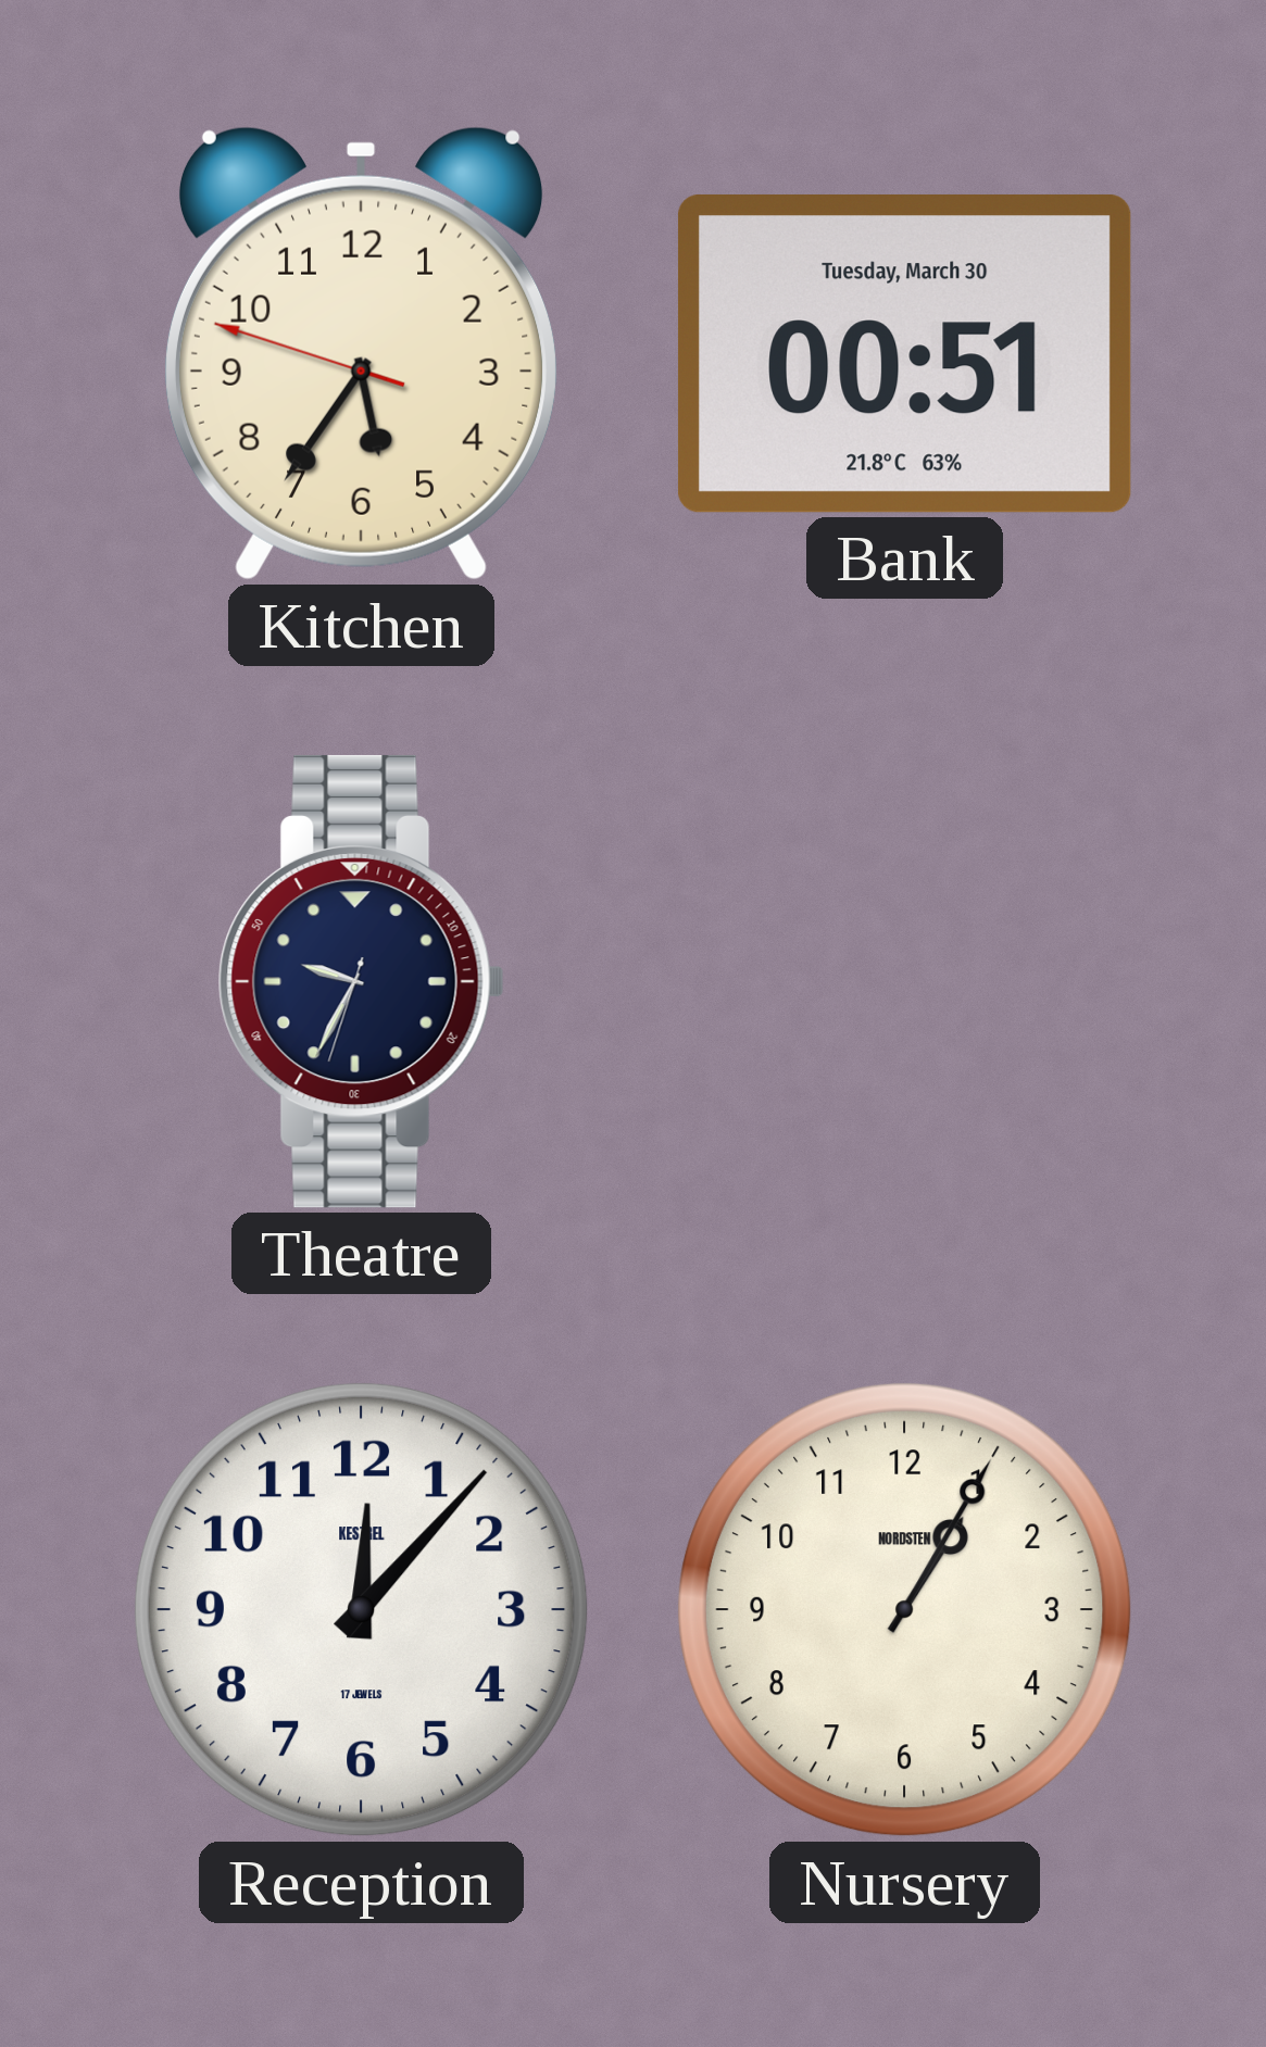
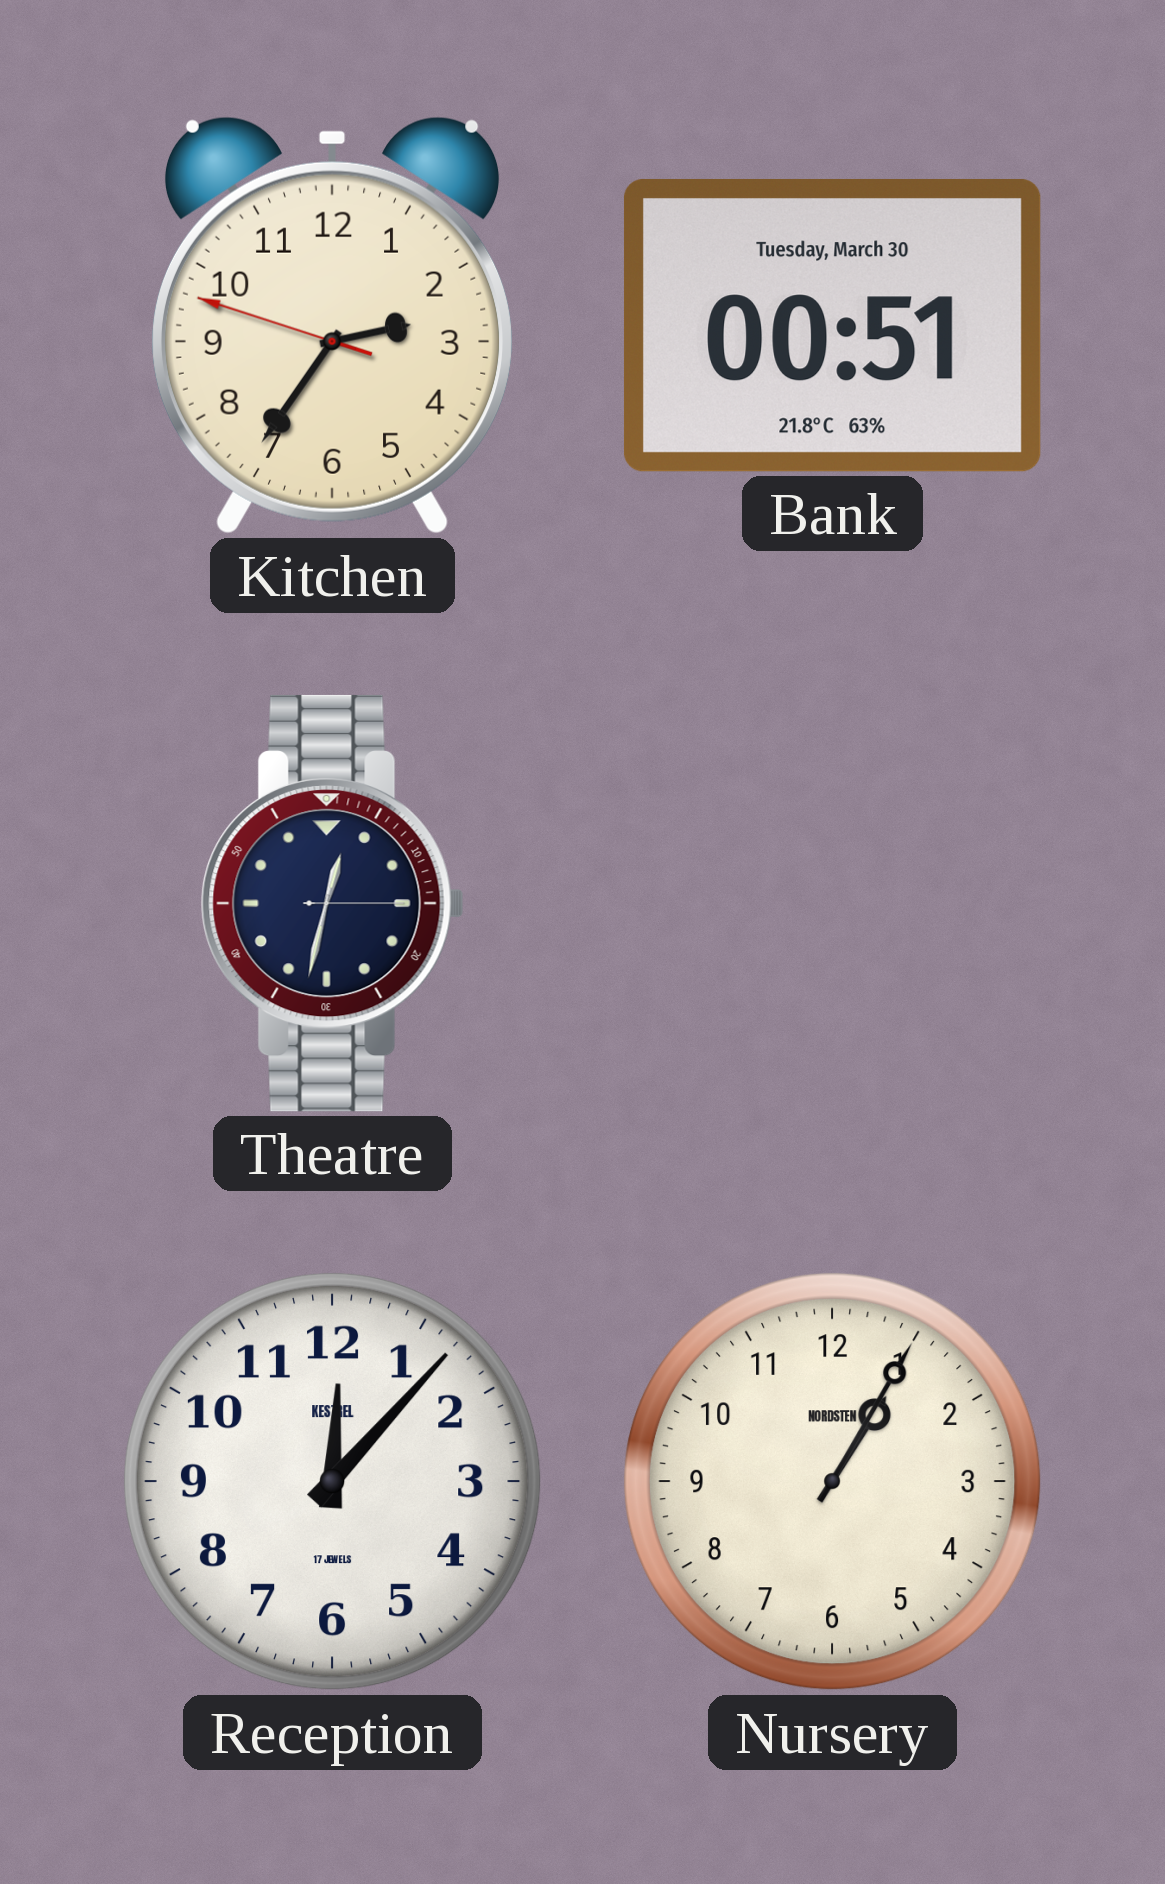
Kitchen: 5:35 -> 2:35
Theatre: 9:34 -> 12:32
